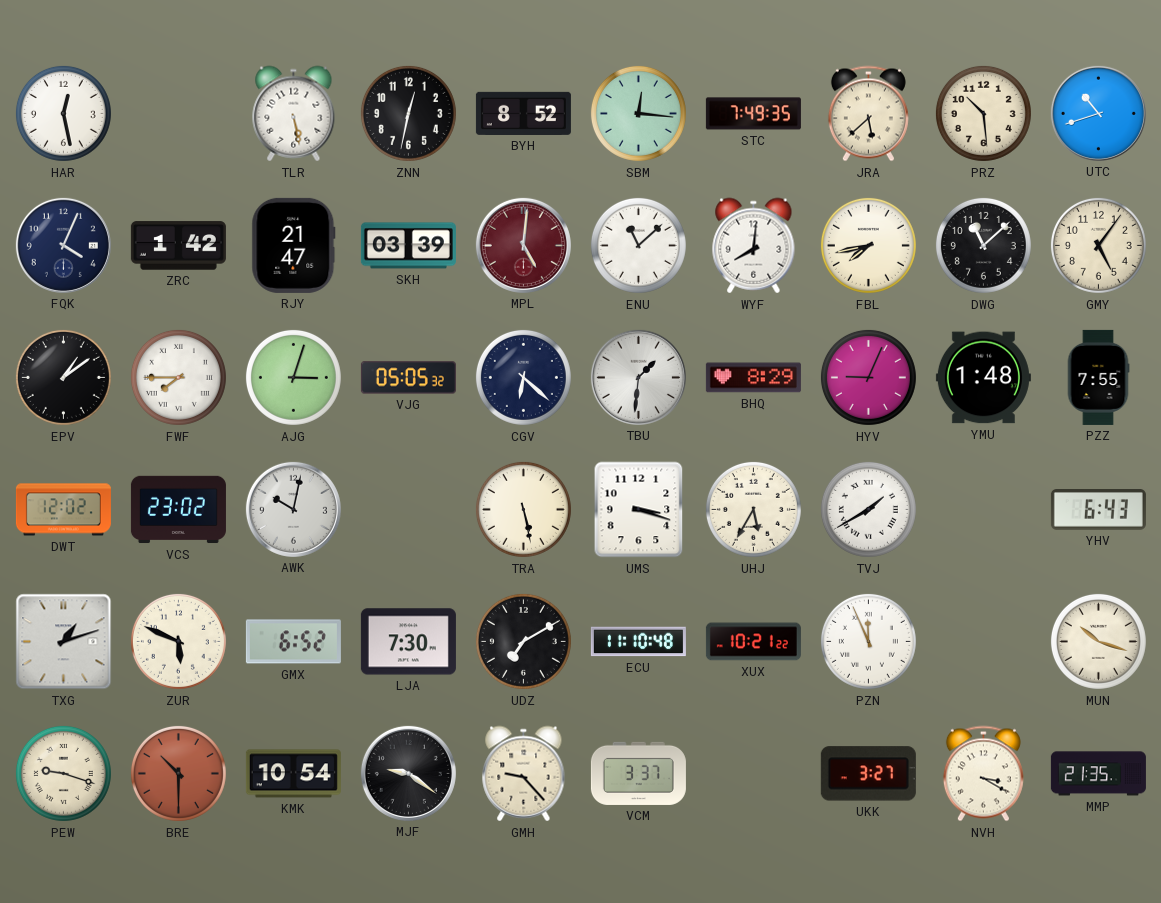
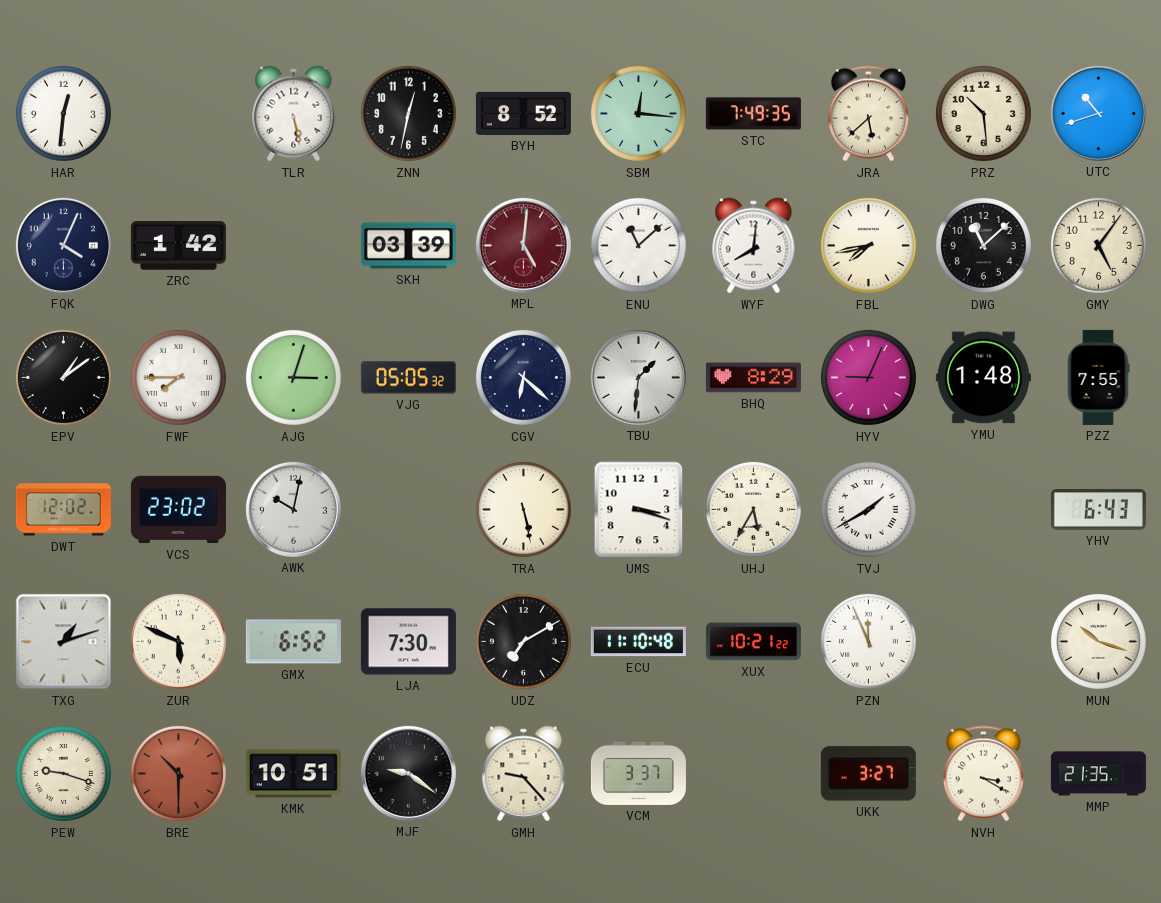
HAR: 12:28 -> 12:31
RJY: 21:47 -> none
KMK: 10:54 -> 10:51
